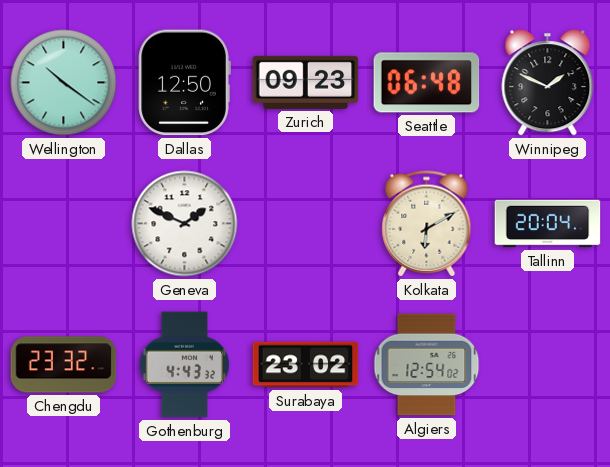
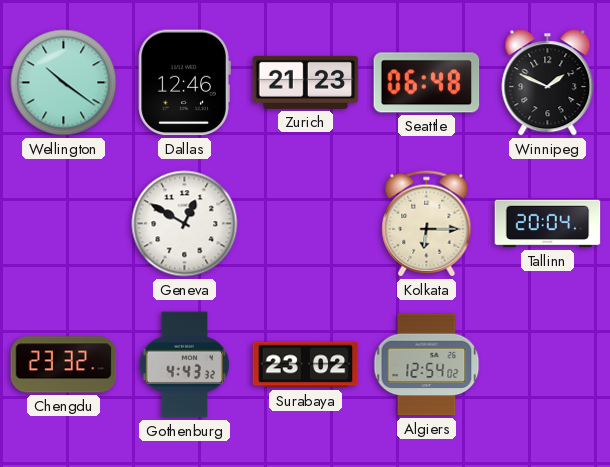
Dallas: 12:50 -> 12:46
Zurich: 09:23 -> 21:23
Geneva: 1:49 -> 12:50
Kolkata: 6:10 -> 6:15
